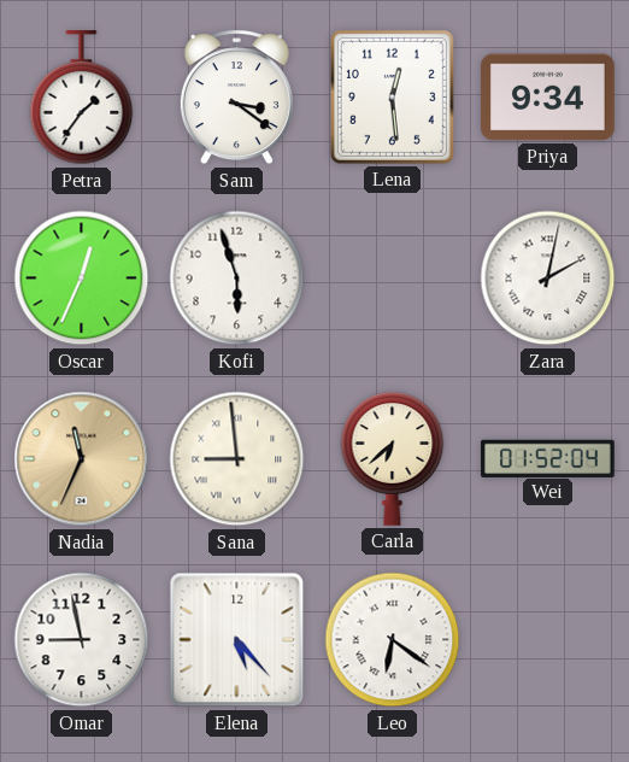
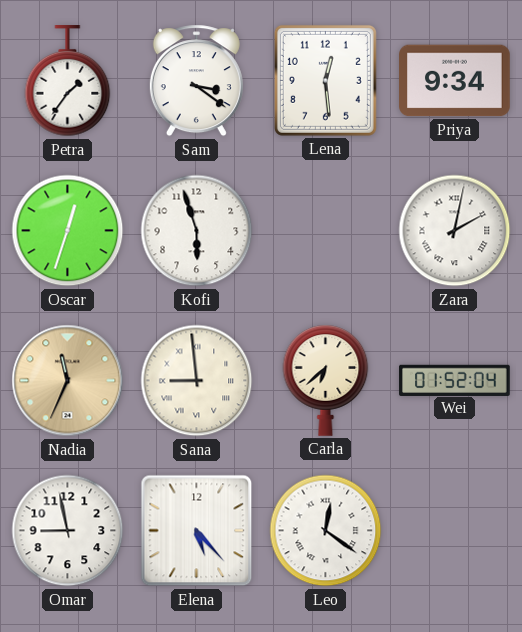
Oscar: 12:34 -> 12:33
Leo: 6:21 -> 12:21
